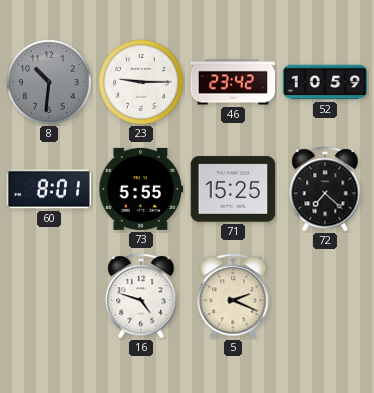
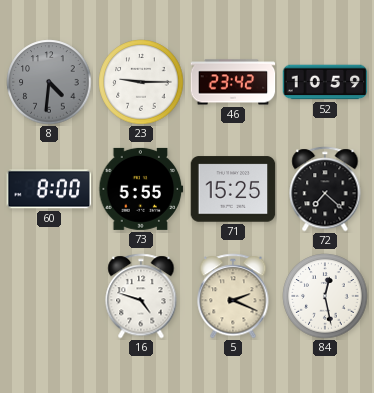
8: 10:31 -> 4:31
60: 8:01 -> 8:00
84: none -> 12:28
